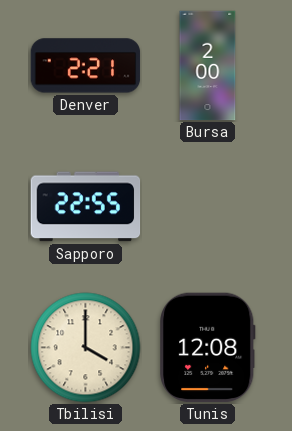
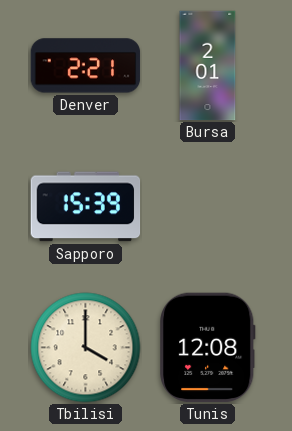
Bursa: 2:00 -> 2:01
Sapporo: 22:55 -> 15:39
